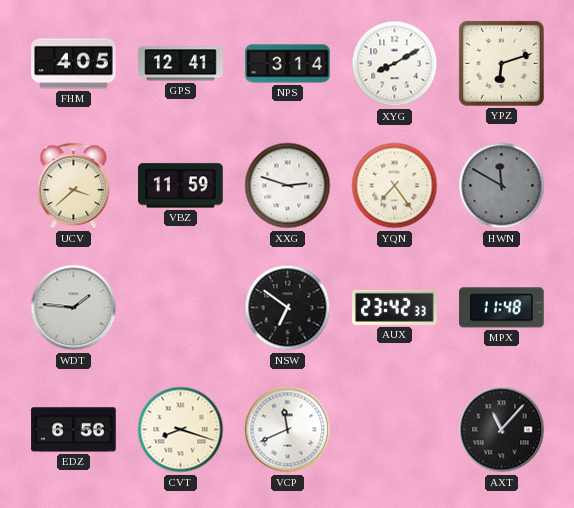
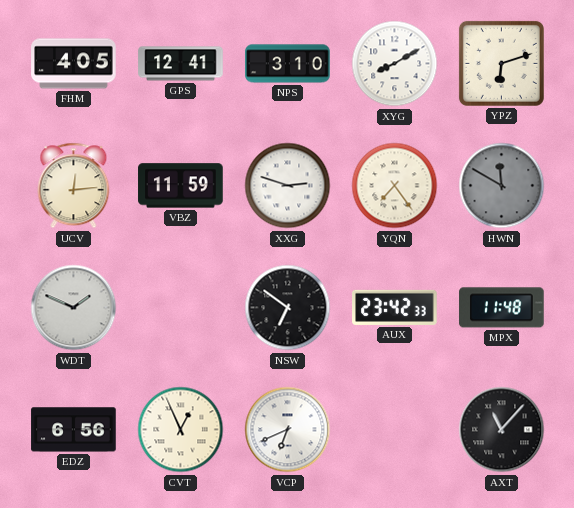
NPS: 3:14 -> 3:10
UCV: 3:38 -> 12:14
WDT: 1:46 -> 1:49
CVT: 8:18 -> 12:56
VCP: 11:41 -> 6:41
